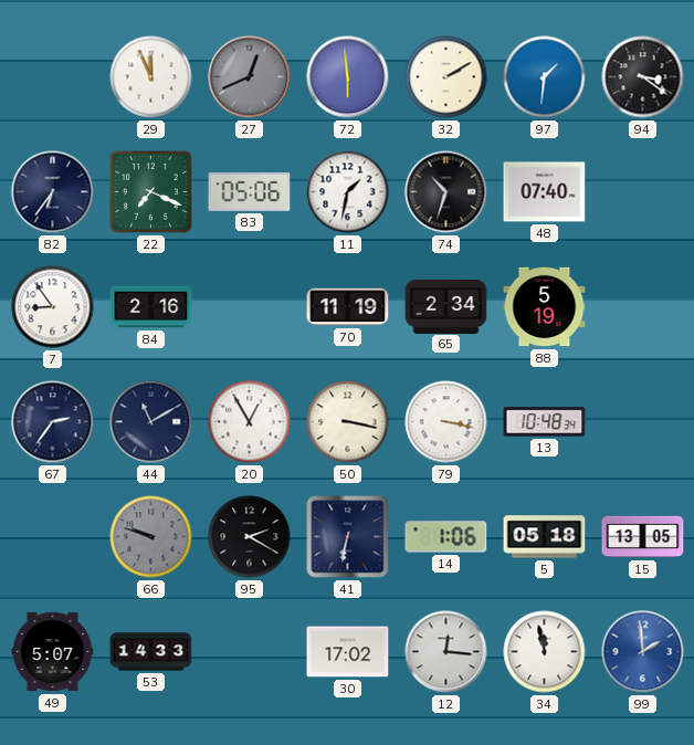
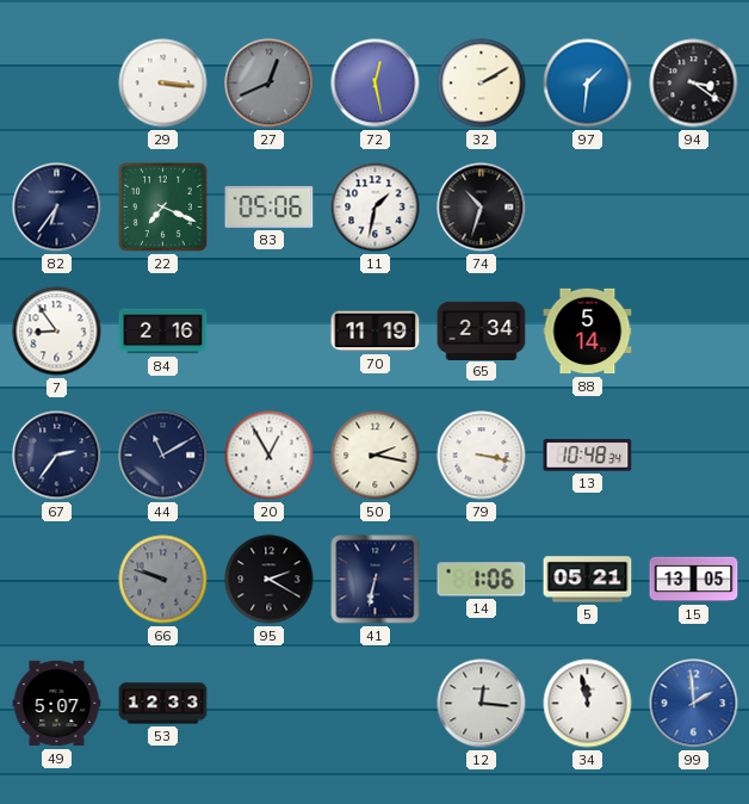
29: 11:56 -> 3:16
72: 5:59 -> 12:28
48: 07:40 -> none
88: 5:19 -> 5:14
50: 3:17 -> 2:17
5: 05:18 -> 05:21
53: 14:33 -> 12:33
30: 17:02 -> none
